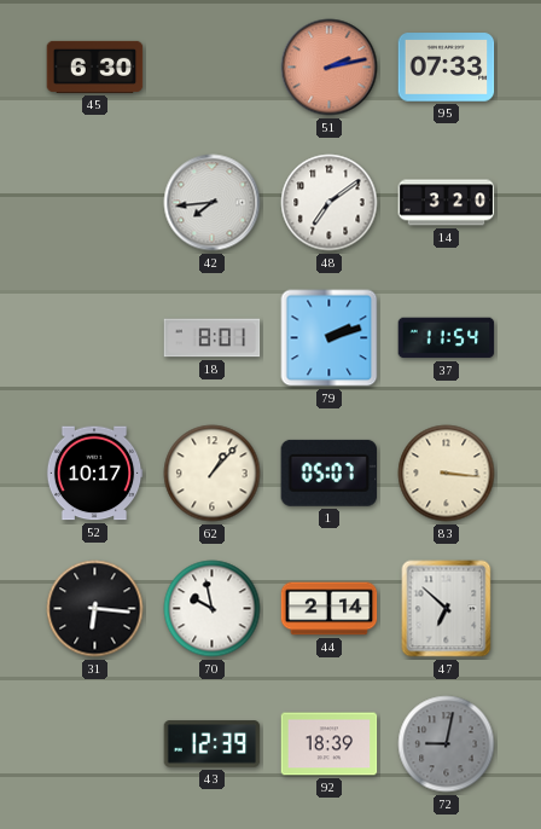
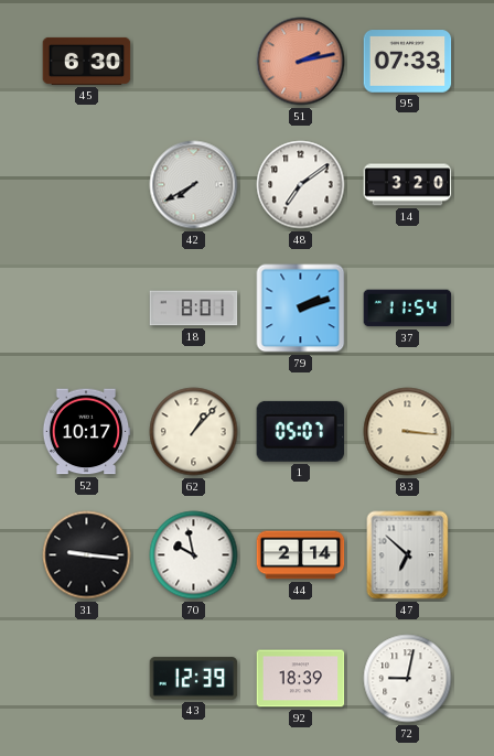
42: 7:44 -> 7:40
31: 6:16 -> 9:16
72 dial: grey -> white
